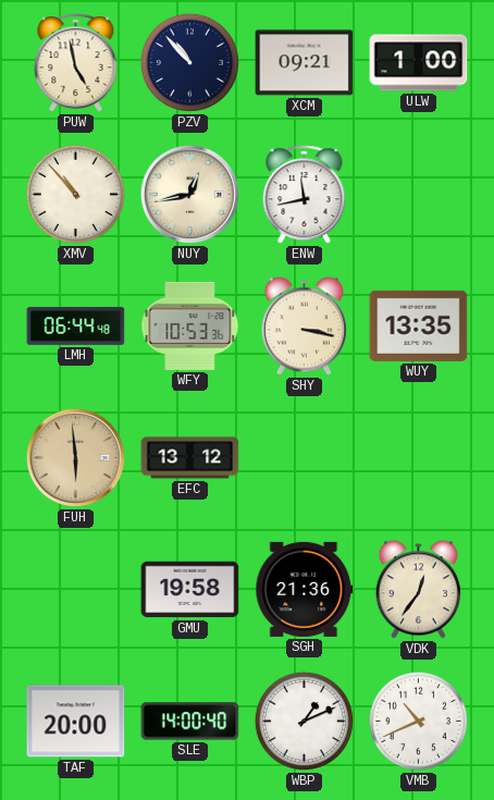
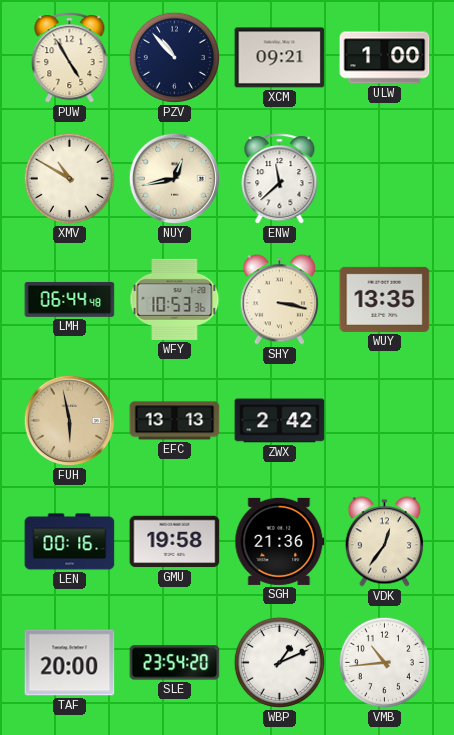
PUW: 4:58 -> 4:55
XMV: 10:53 -> 10:50
ENW: 11:43 -> 11:38
FUH: 5:59 -> 5:58
EFC: 13:12 -> 13:13
ZWX: none -> 2:42
LEN: none -> 00:16
SLE: 14:00 -> 23:54
VMB: 10:41 -> 10:44
